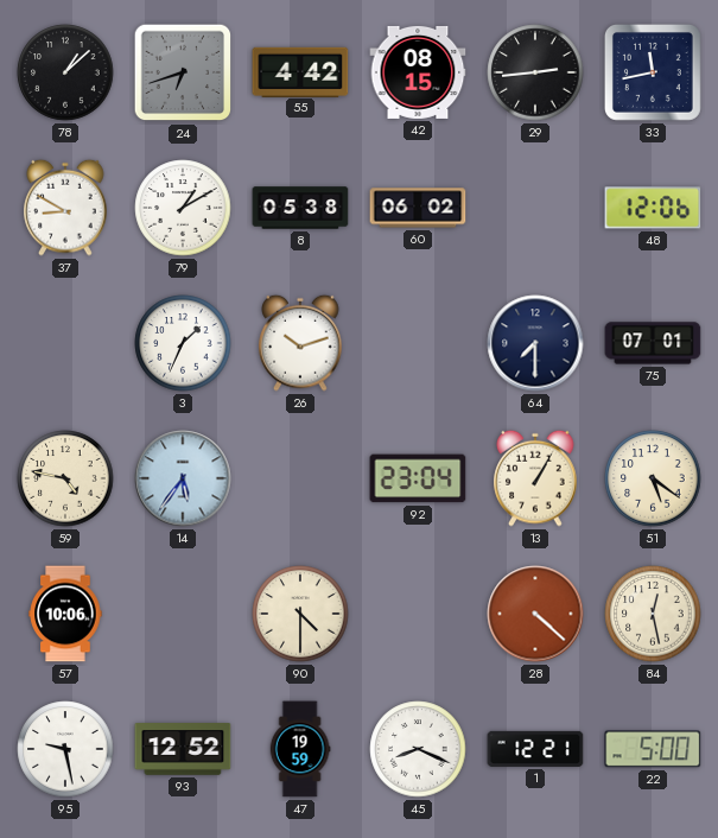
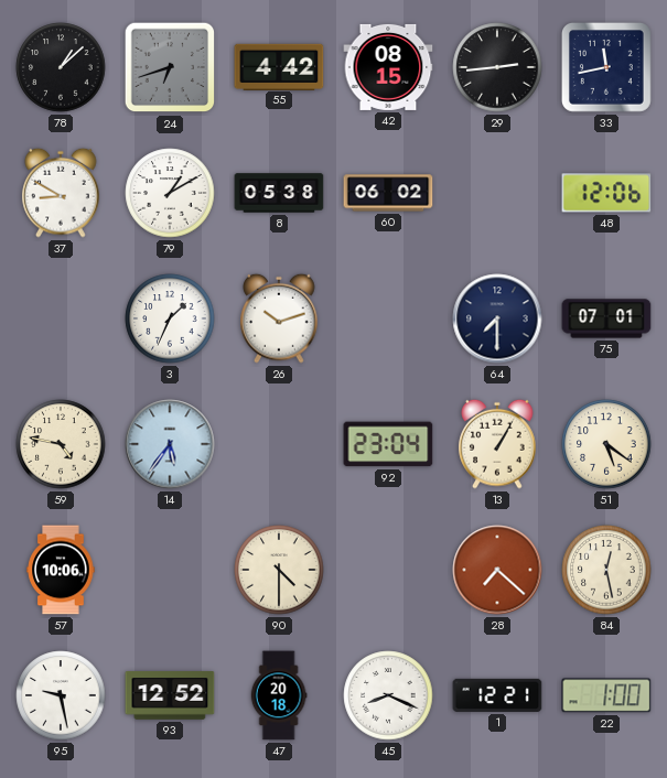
28: 4:22 -> 7:22
47: 19:59 -> 20:18
22: 5:00 -> 1:00
